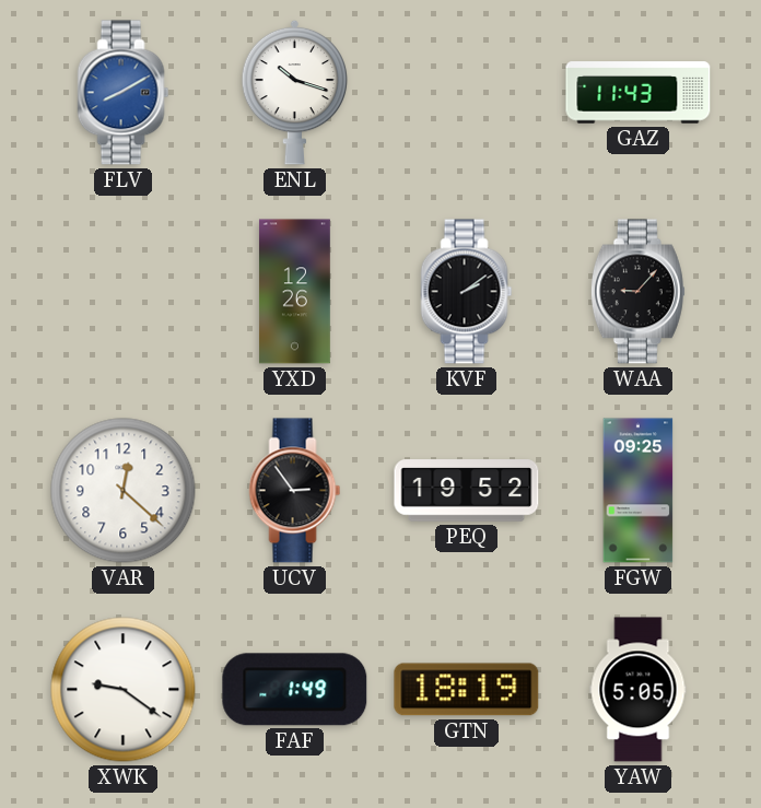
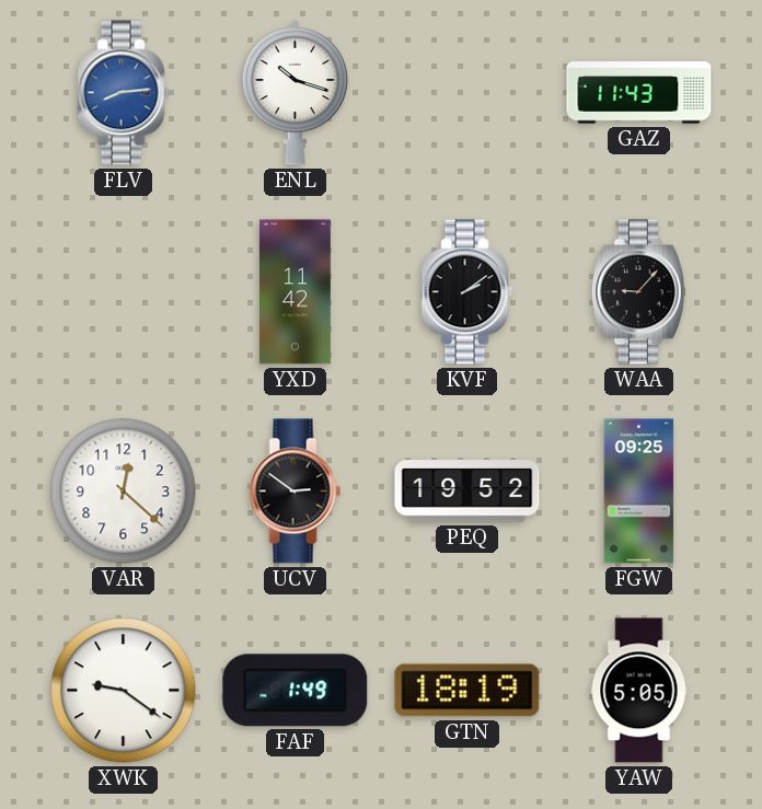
FLV: 8:10 -> 8:14
YXD: 12:26 -> 11:42
UCV: 2:54 -> 2:51
